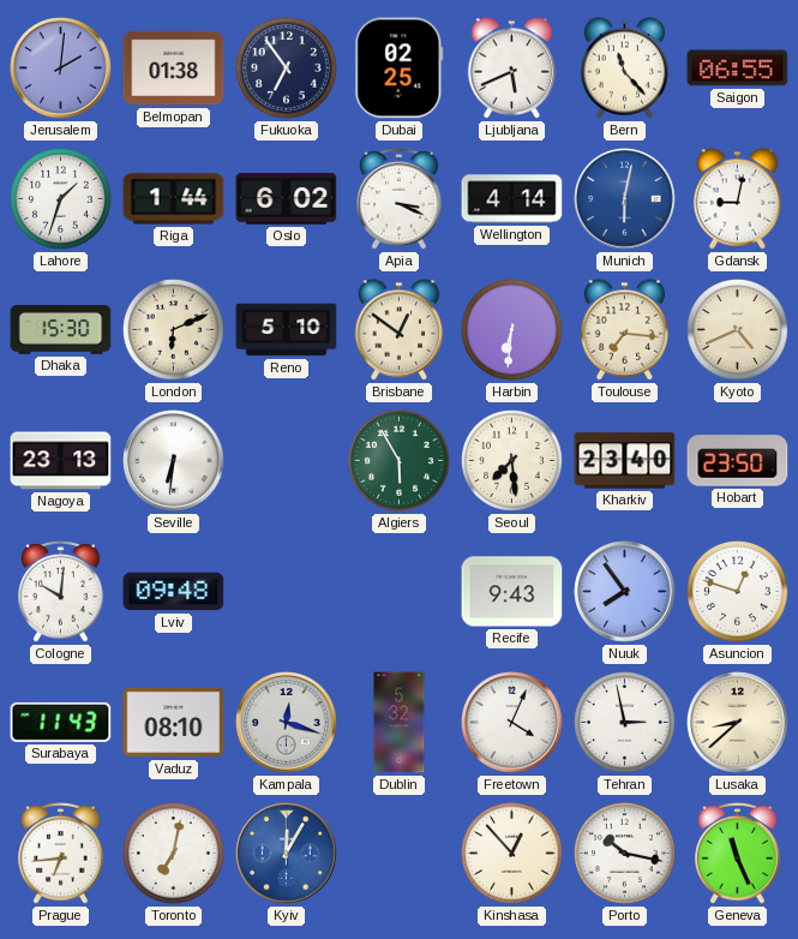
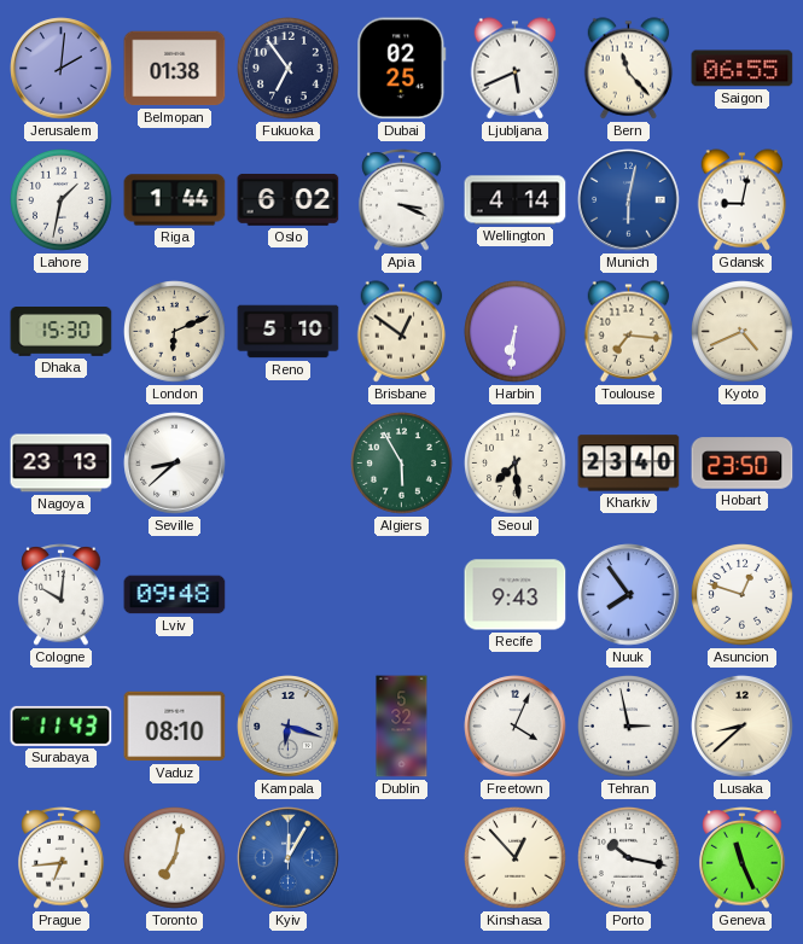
Lahore: 1:33 -> 1:32
Seville: 6:31 -> 8:38
Kampala: 12:18 -> 6:18
